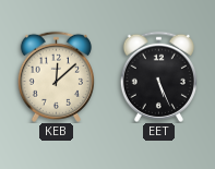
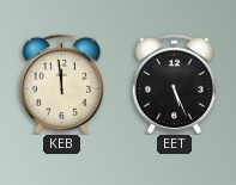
KEB: 12:08 -> 11:59
